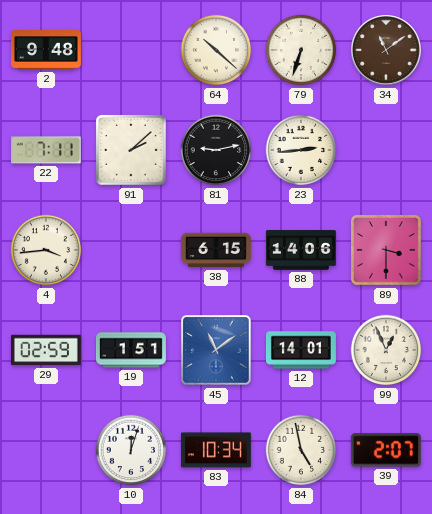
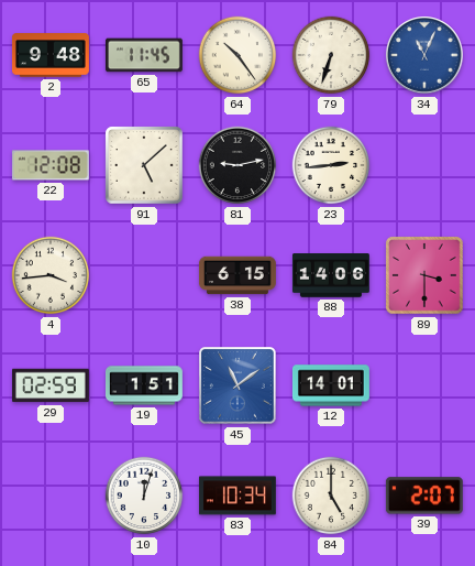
65: none -> 11:45
64: 10:22 -> 10:24
34: 11:09 -> 11:04
34 dial: brown -> blue
22: 7:11 -> 12:08
91: 2:08 -> 5:08
99: 12:56 -> none
84: 4:58 -> 5:00
